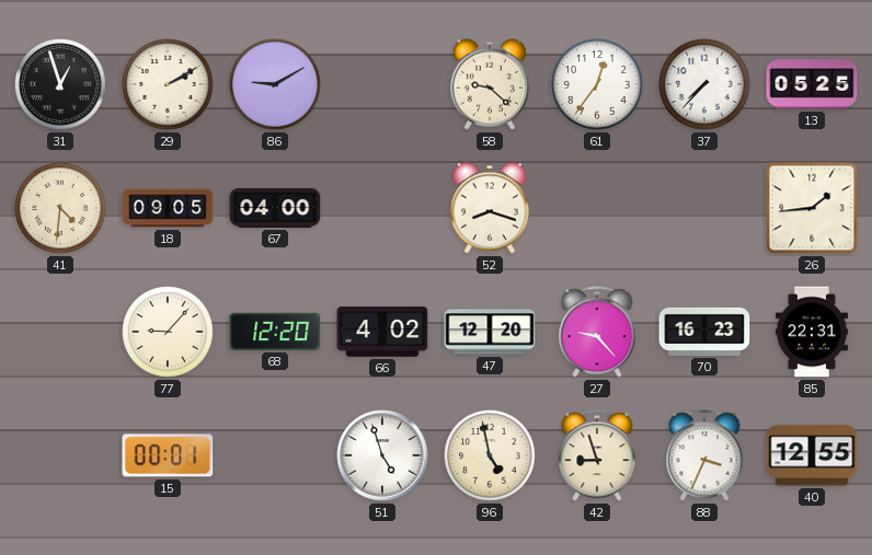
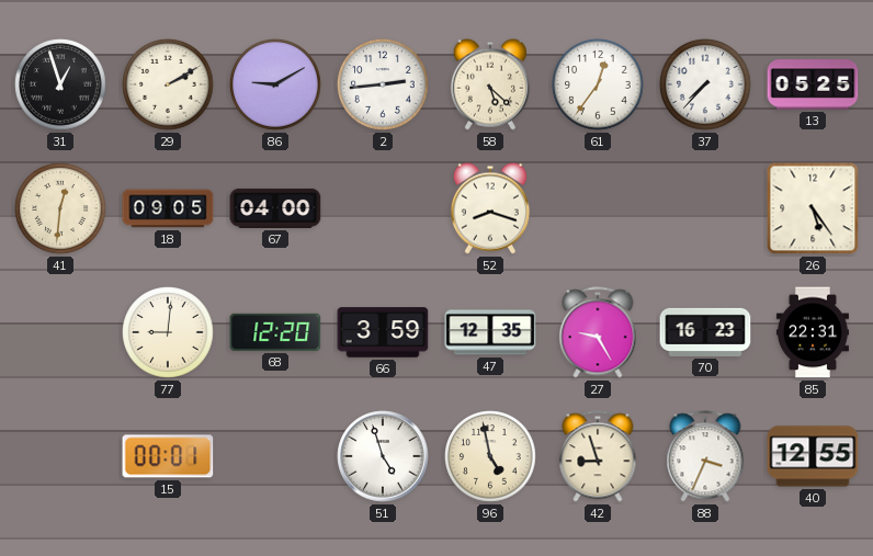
2: none -> 2:44
58: 9:22 -> 5:22
41: 4:31 -> 12:31
26: 1:44 -> 5:24
77: 9:07 -> 9:01
66: 4:02 -> 3:59
47: 12:20 -> 12:35
27: 9:23 -> 9:25
